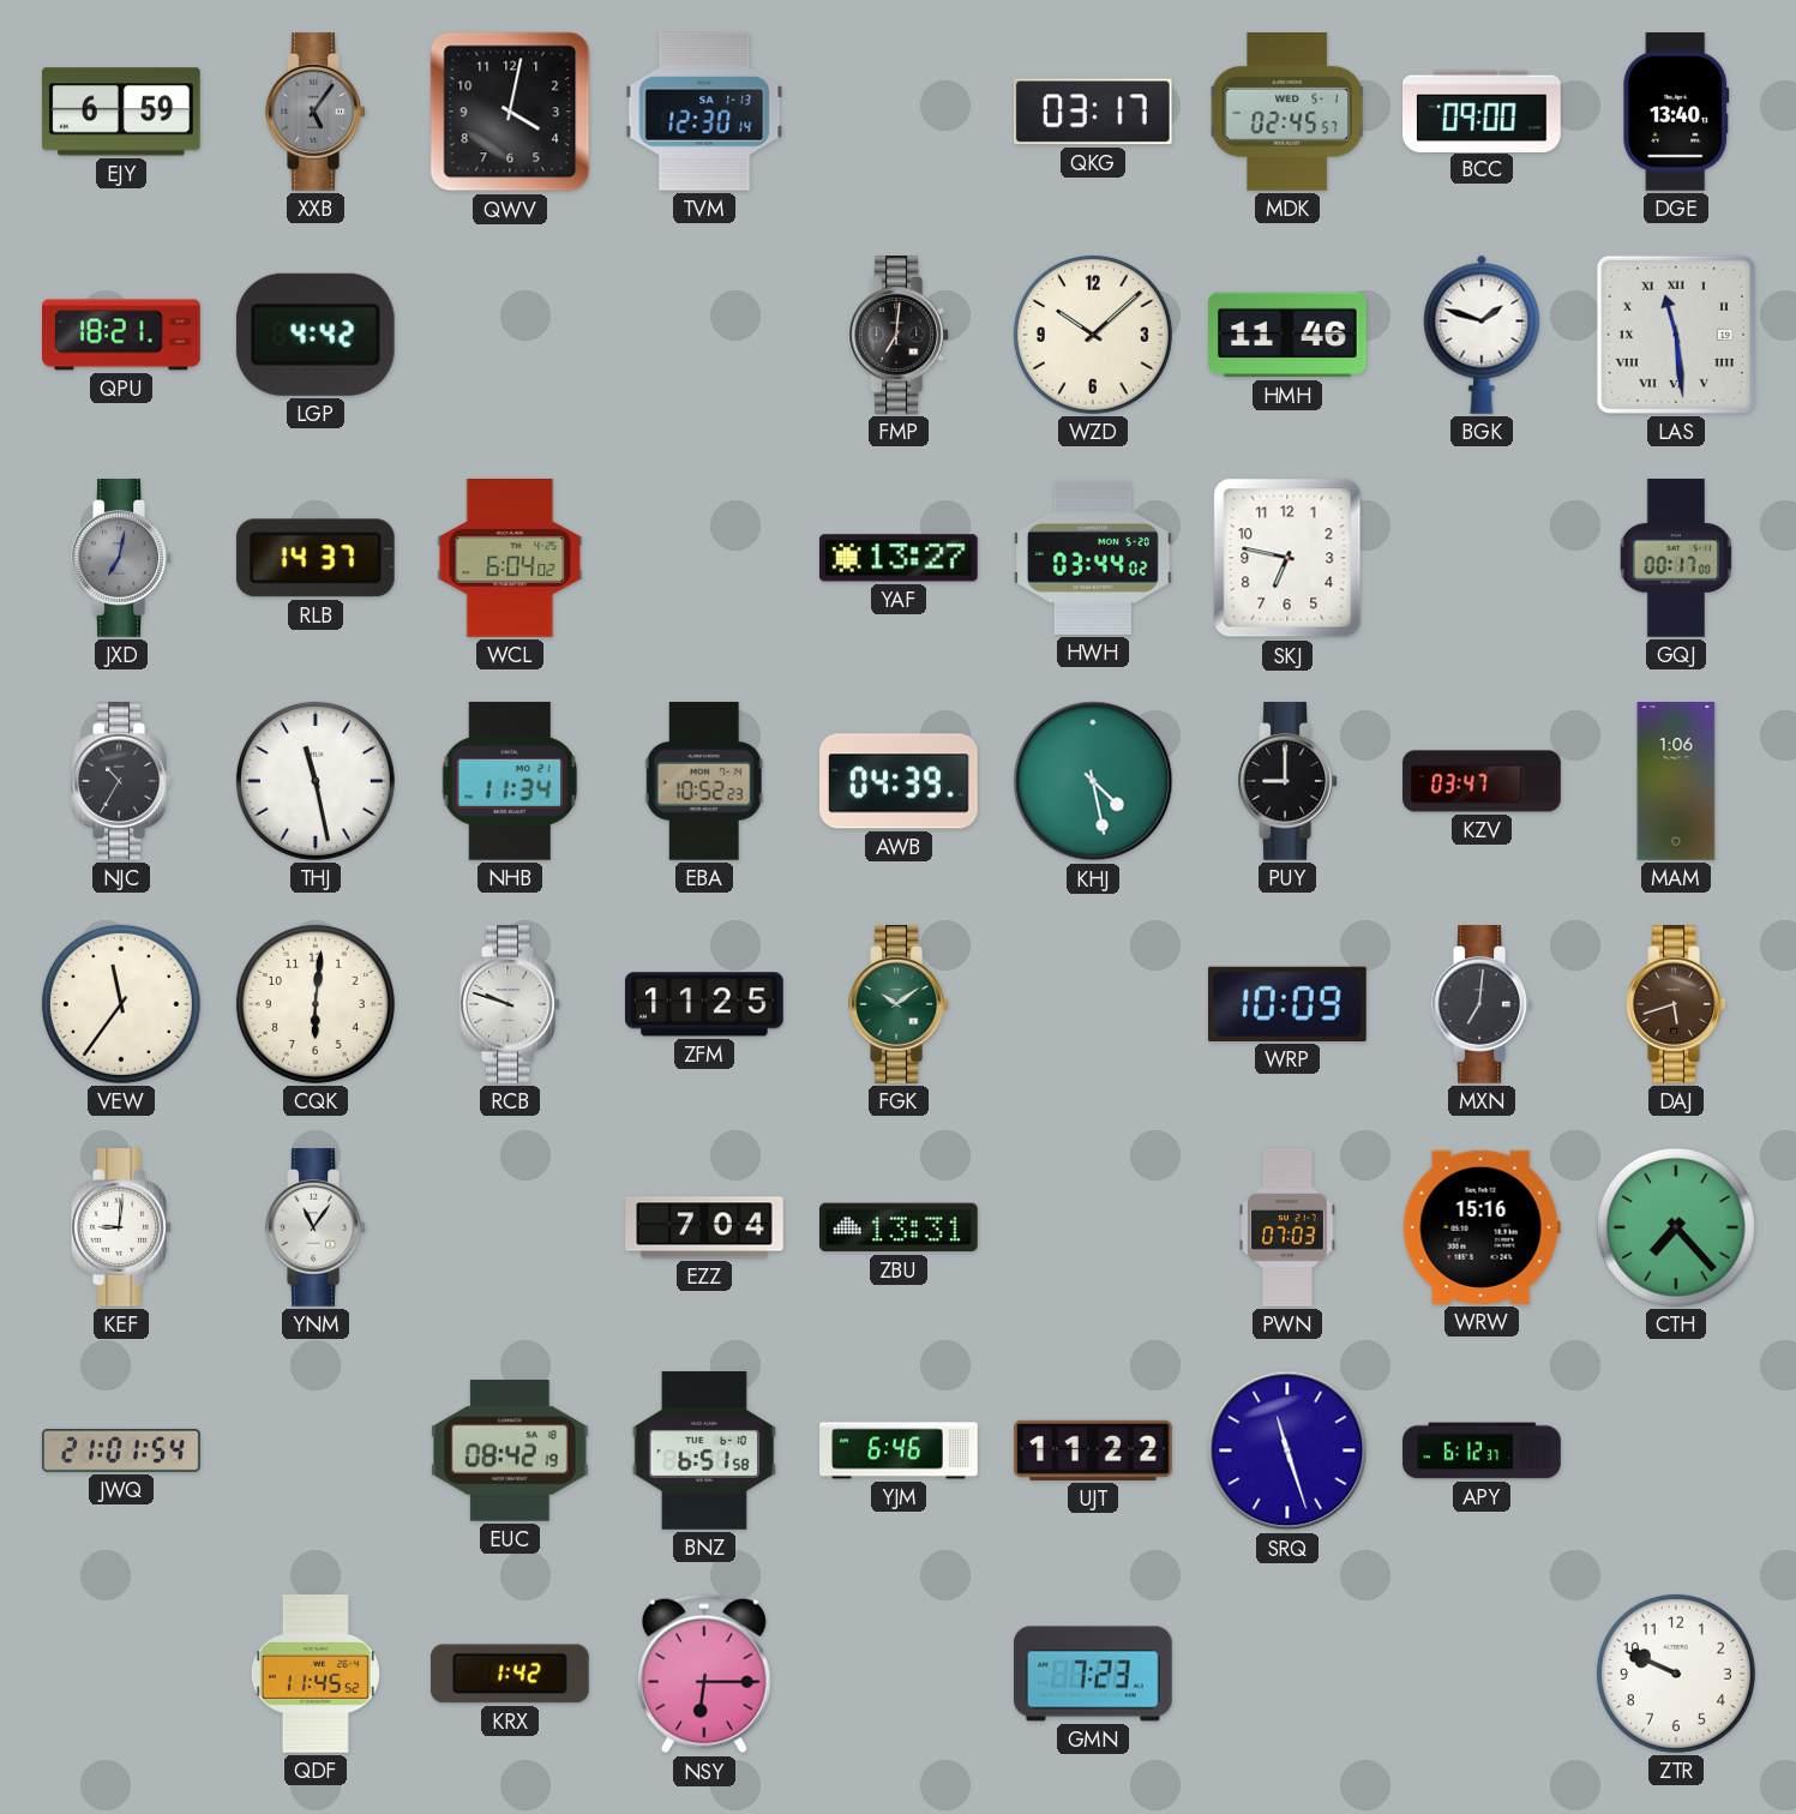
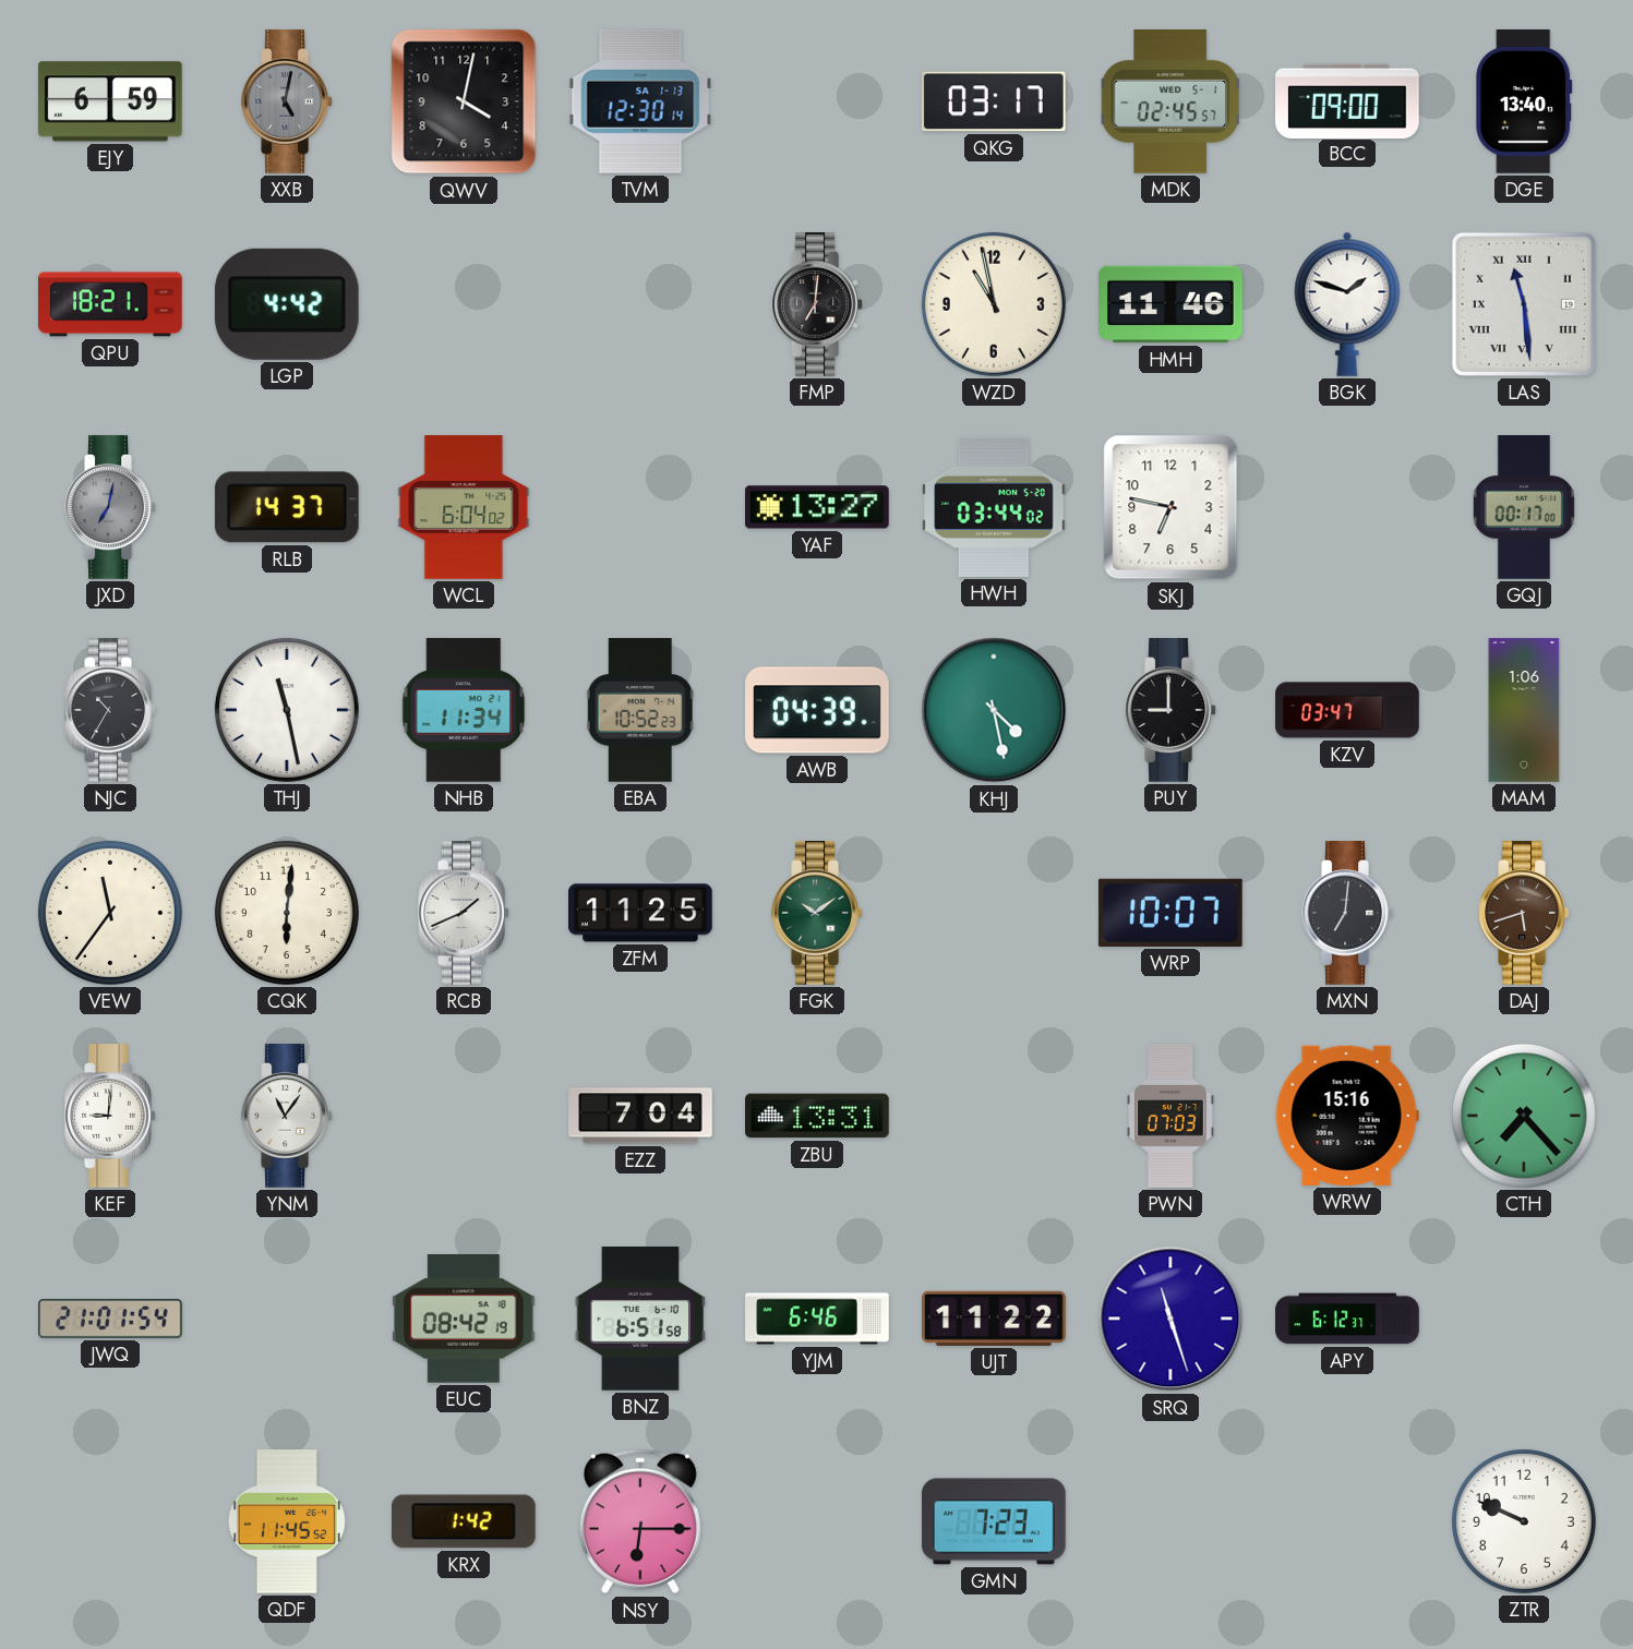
XXB: 5:06 -> 5:02
WZD: 10:08 -> 10:58
RCB: 9:48 -> 1:41
WRP: 10:09 -> 10:07
